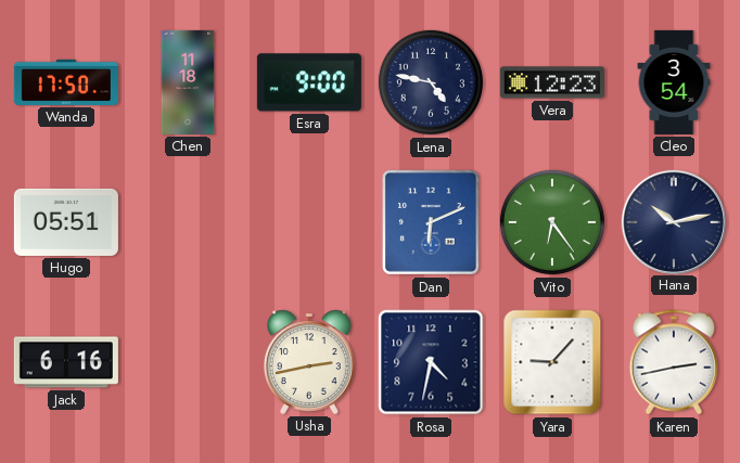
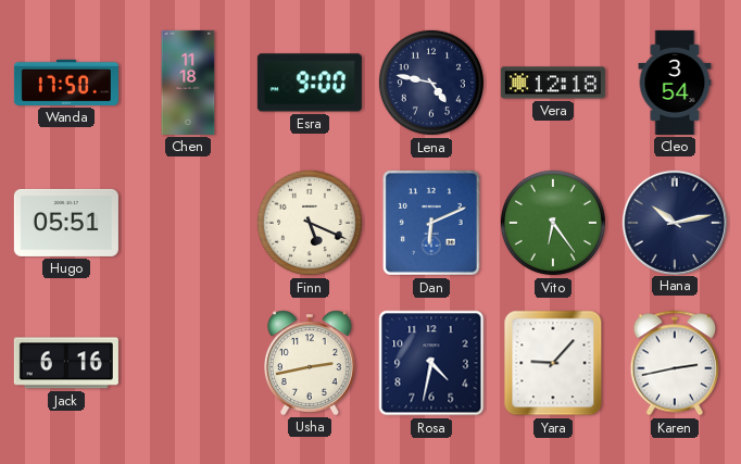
Vera: 12:23 -> 12:18
Finn: none -> 5:19
